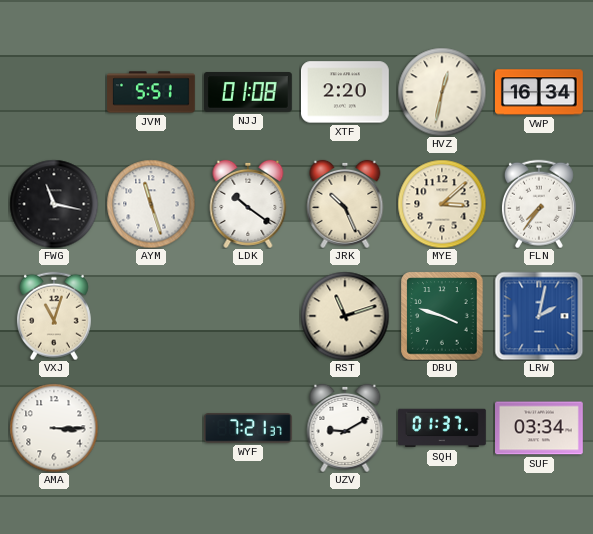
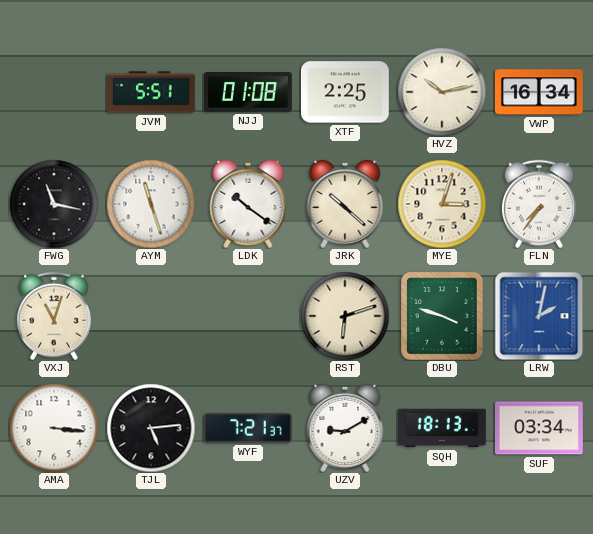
XTF: 2:20 -> 2:25
HVZ: 12:32 -> 10:13
JRK: 10:26 -> 10:22
MYE: 3:08 -> 3:03
RST: 11:12 -> 6:12
AMA: 3:15 -> 3:16
TJL: none -> 5:14
SQH: 01:37 -> 18:13
